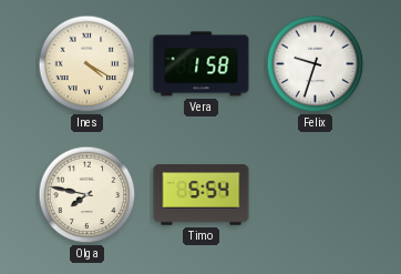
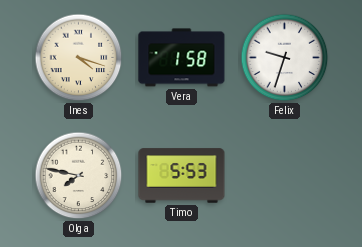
Ines: 4:20 -> 4:18
Timo: 5:54 -> 5:53
